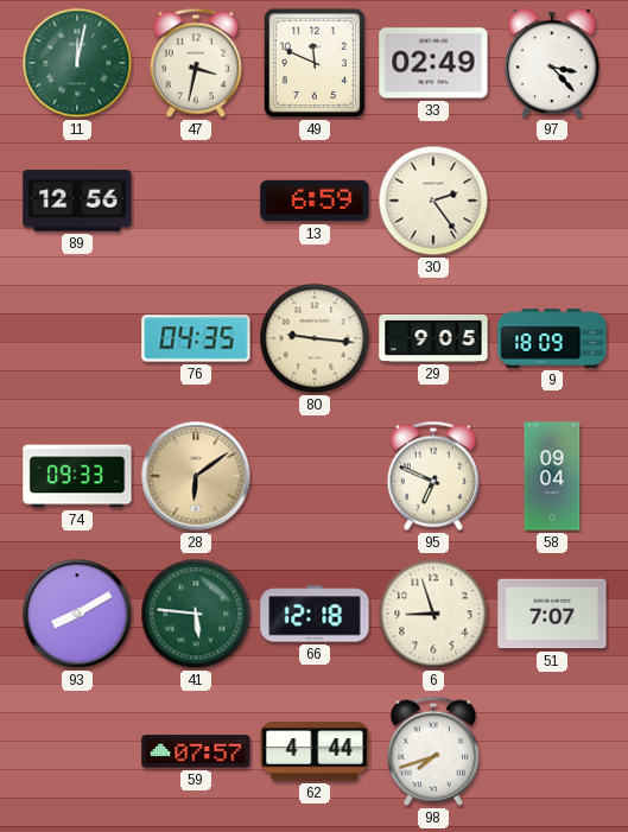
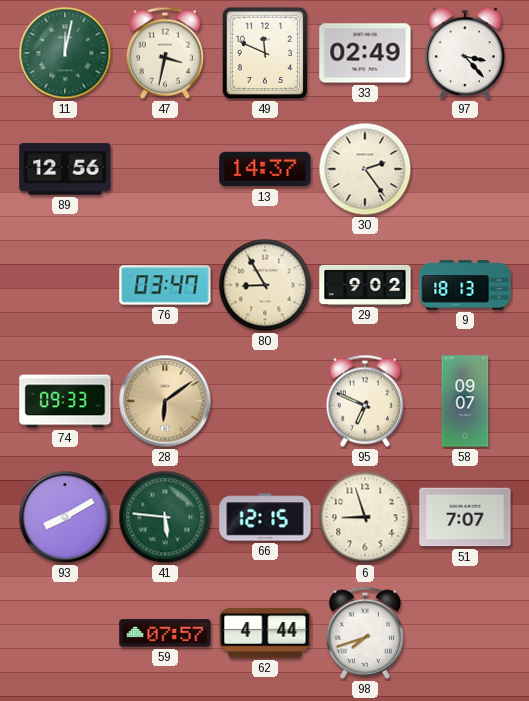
13: 6:59 -> 14:37
76: 04:35 -> 03:47
80: 9:16 -> 8:55
29: 9:05 -> 9:02
9: 18:09 -> 18:13
58: 09:04 -> 09:07
66: 12:18 -> 12:15
